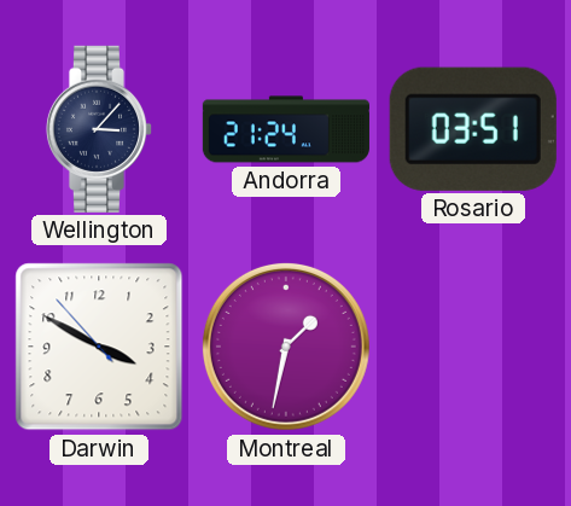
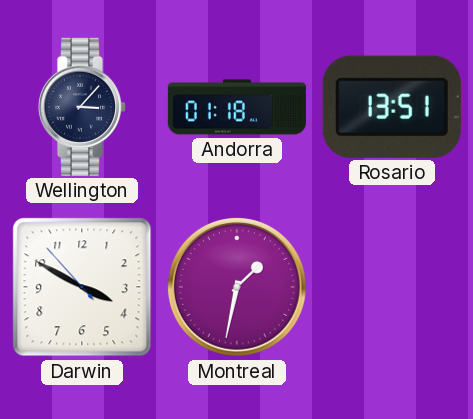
Andorra: 21:24 -> 01:18
Rosario: 03:51 -> 13:51
